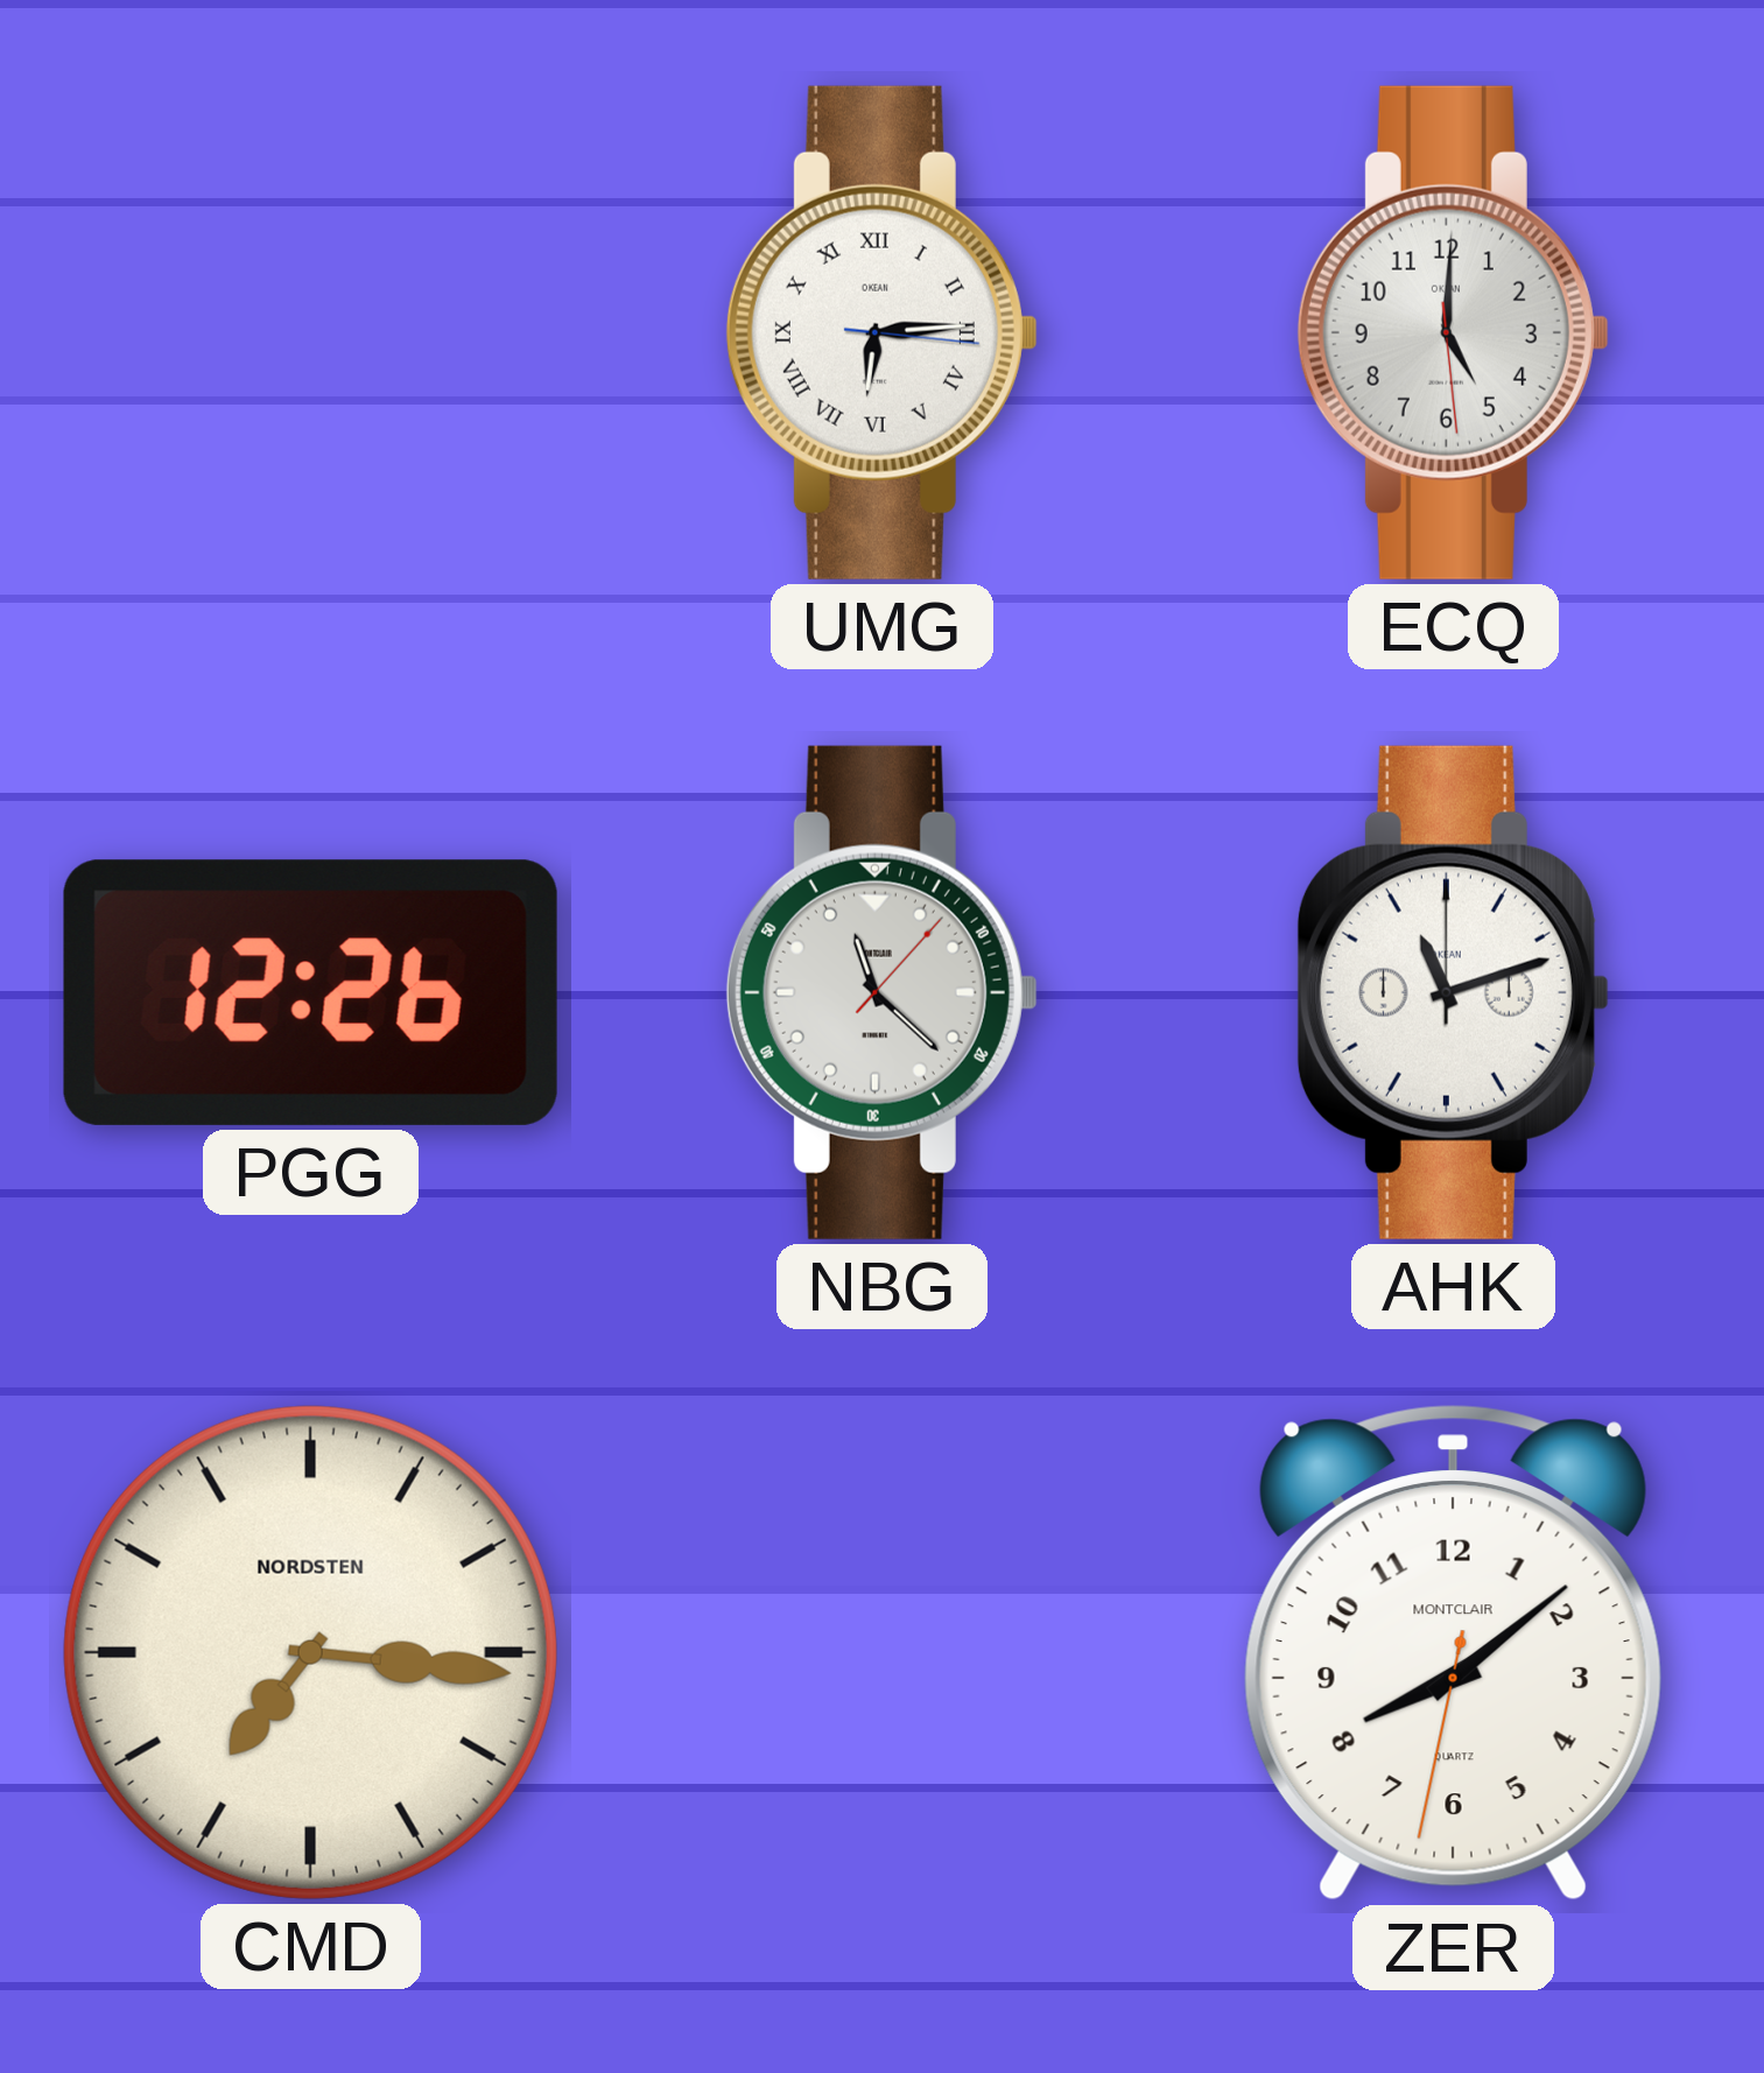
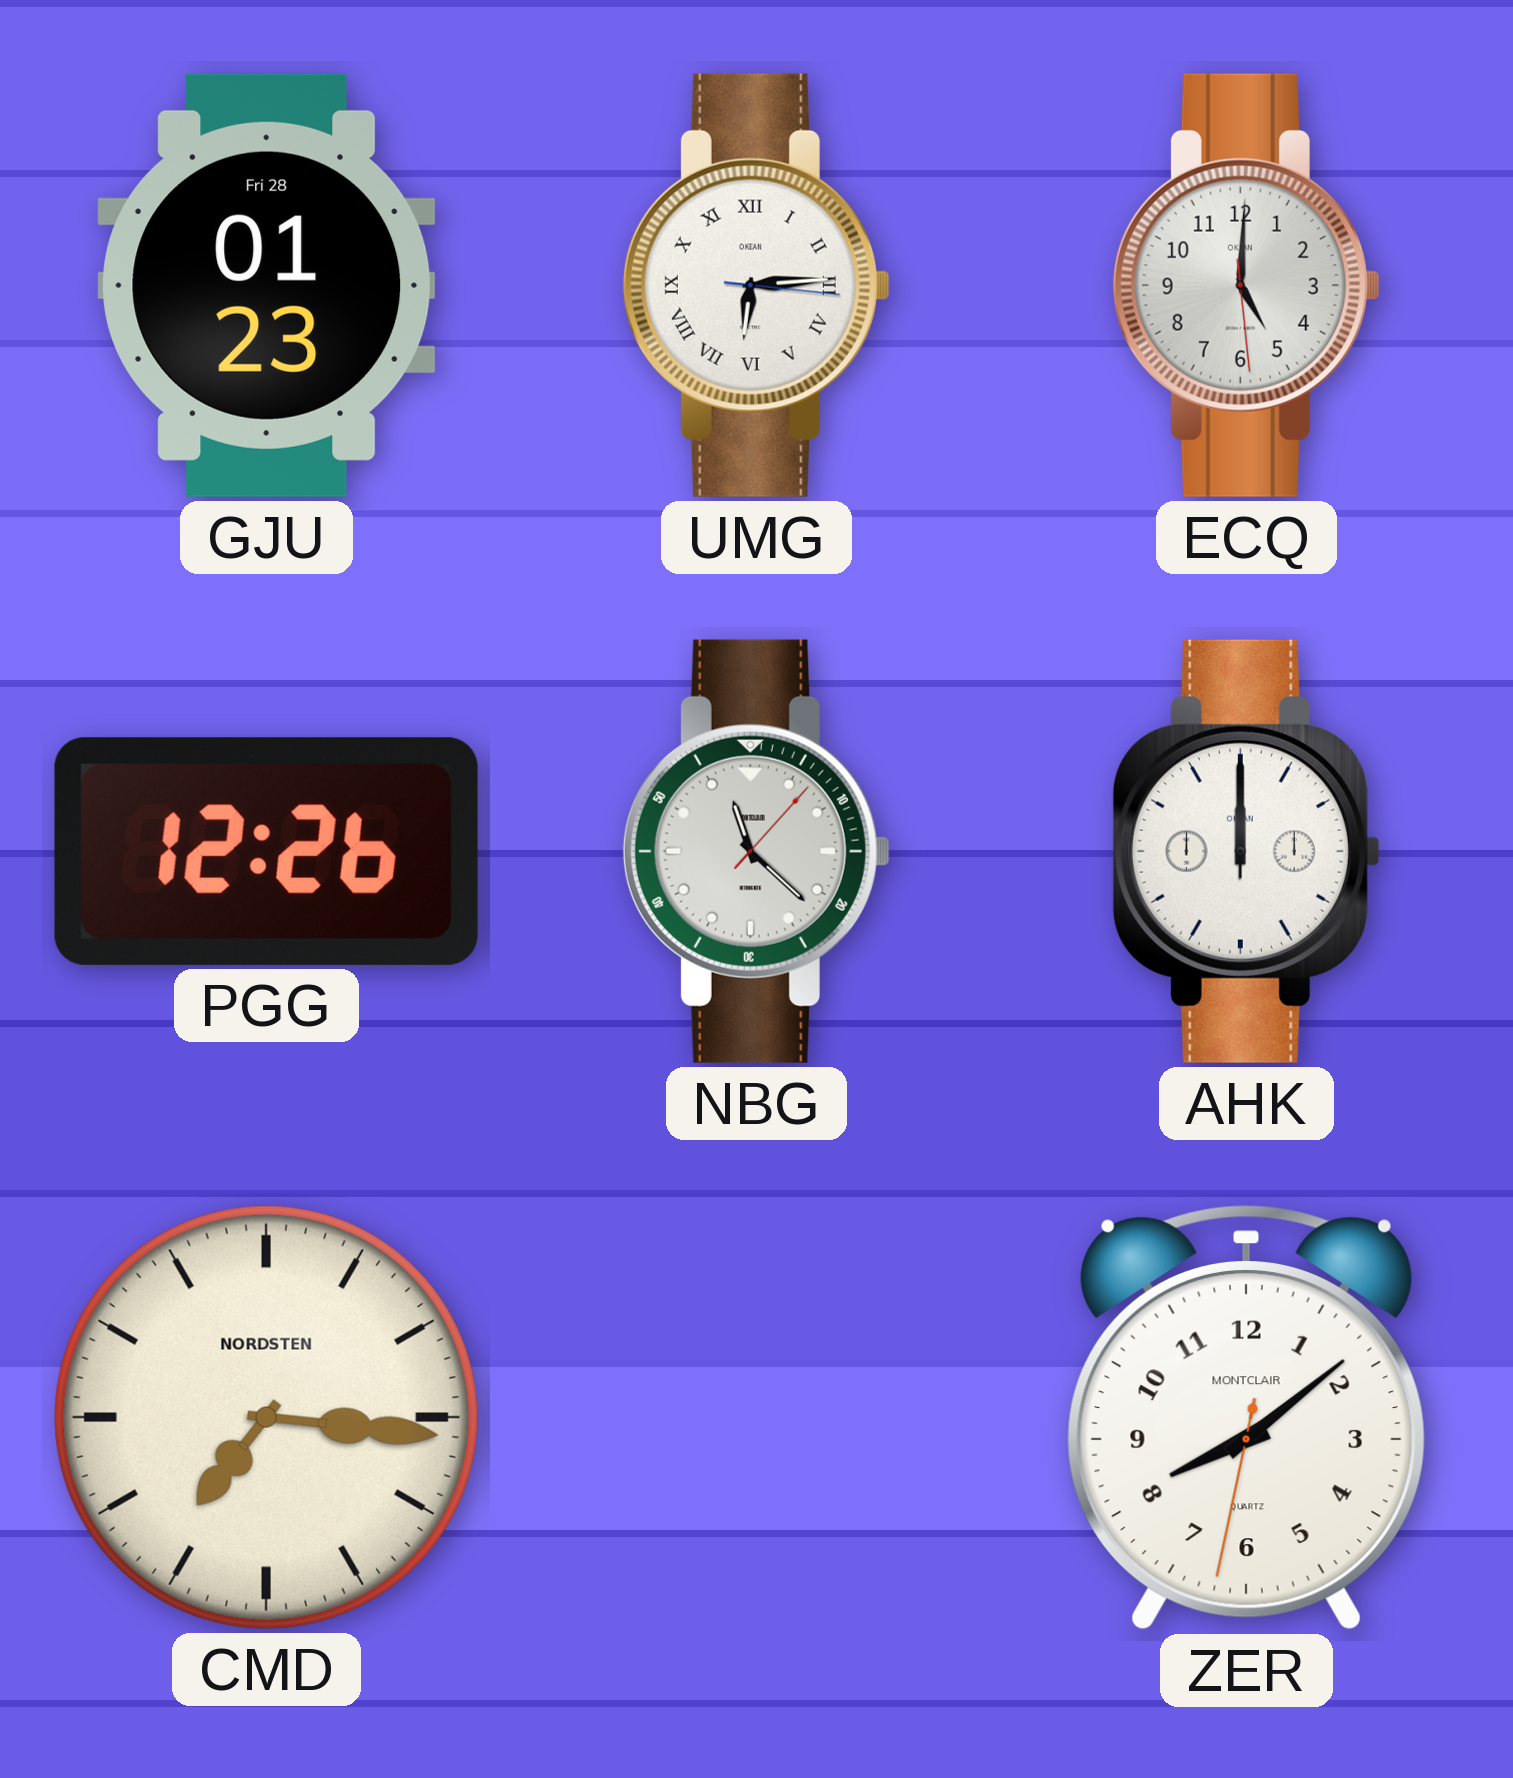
GJU: none -> 01:23
AHK: 11:12 -> 12:00
